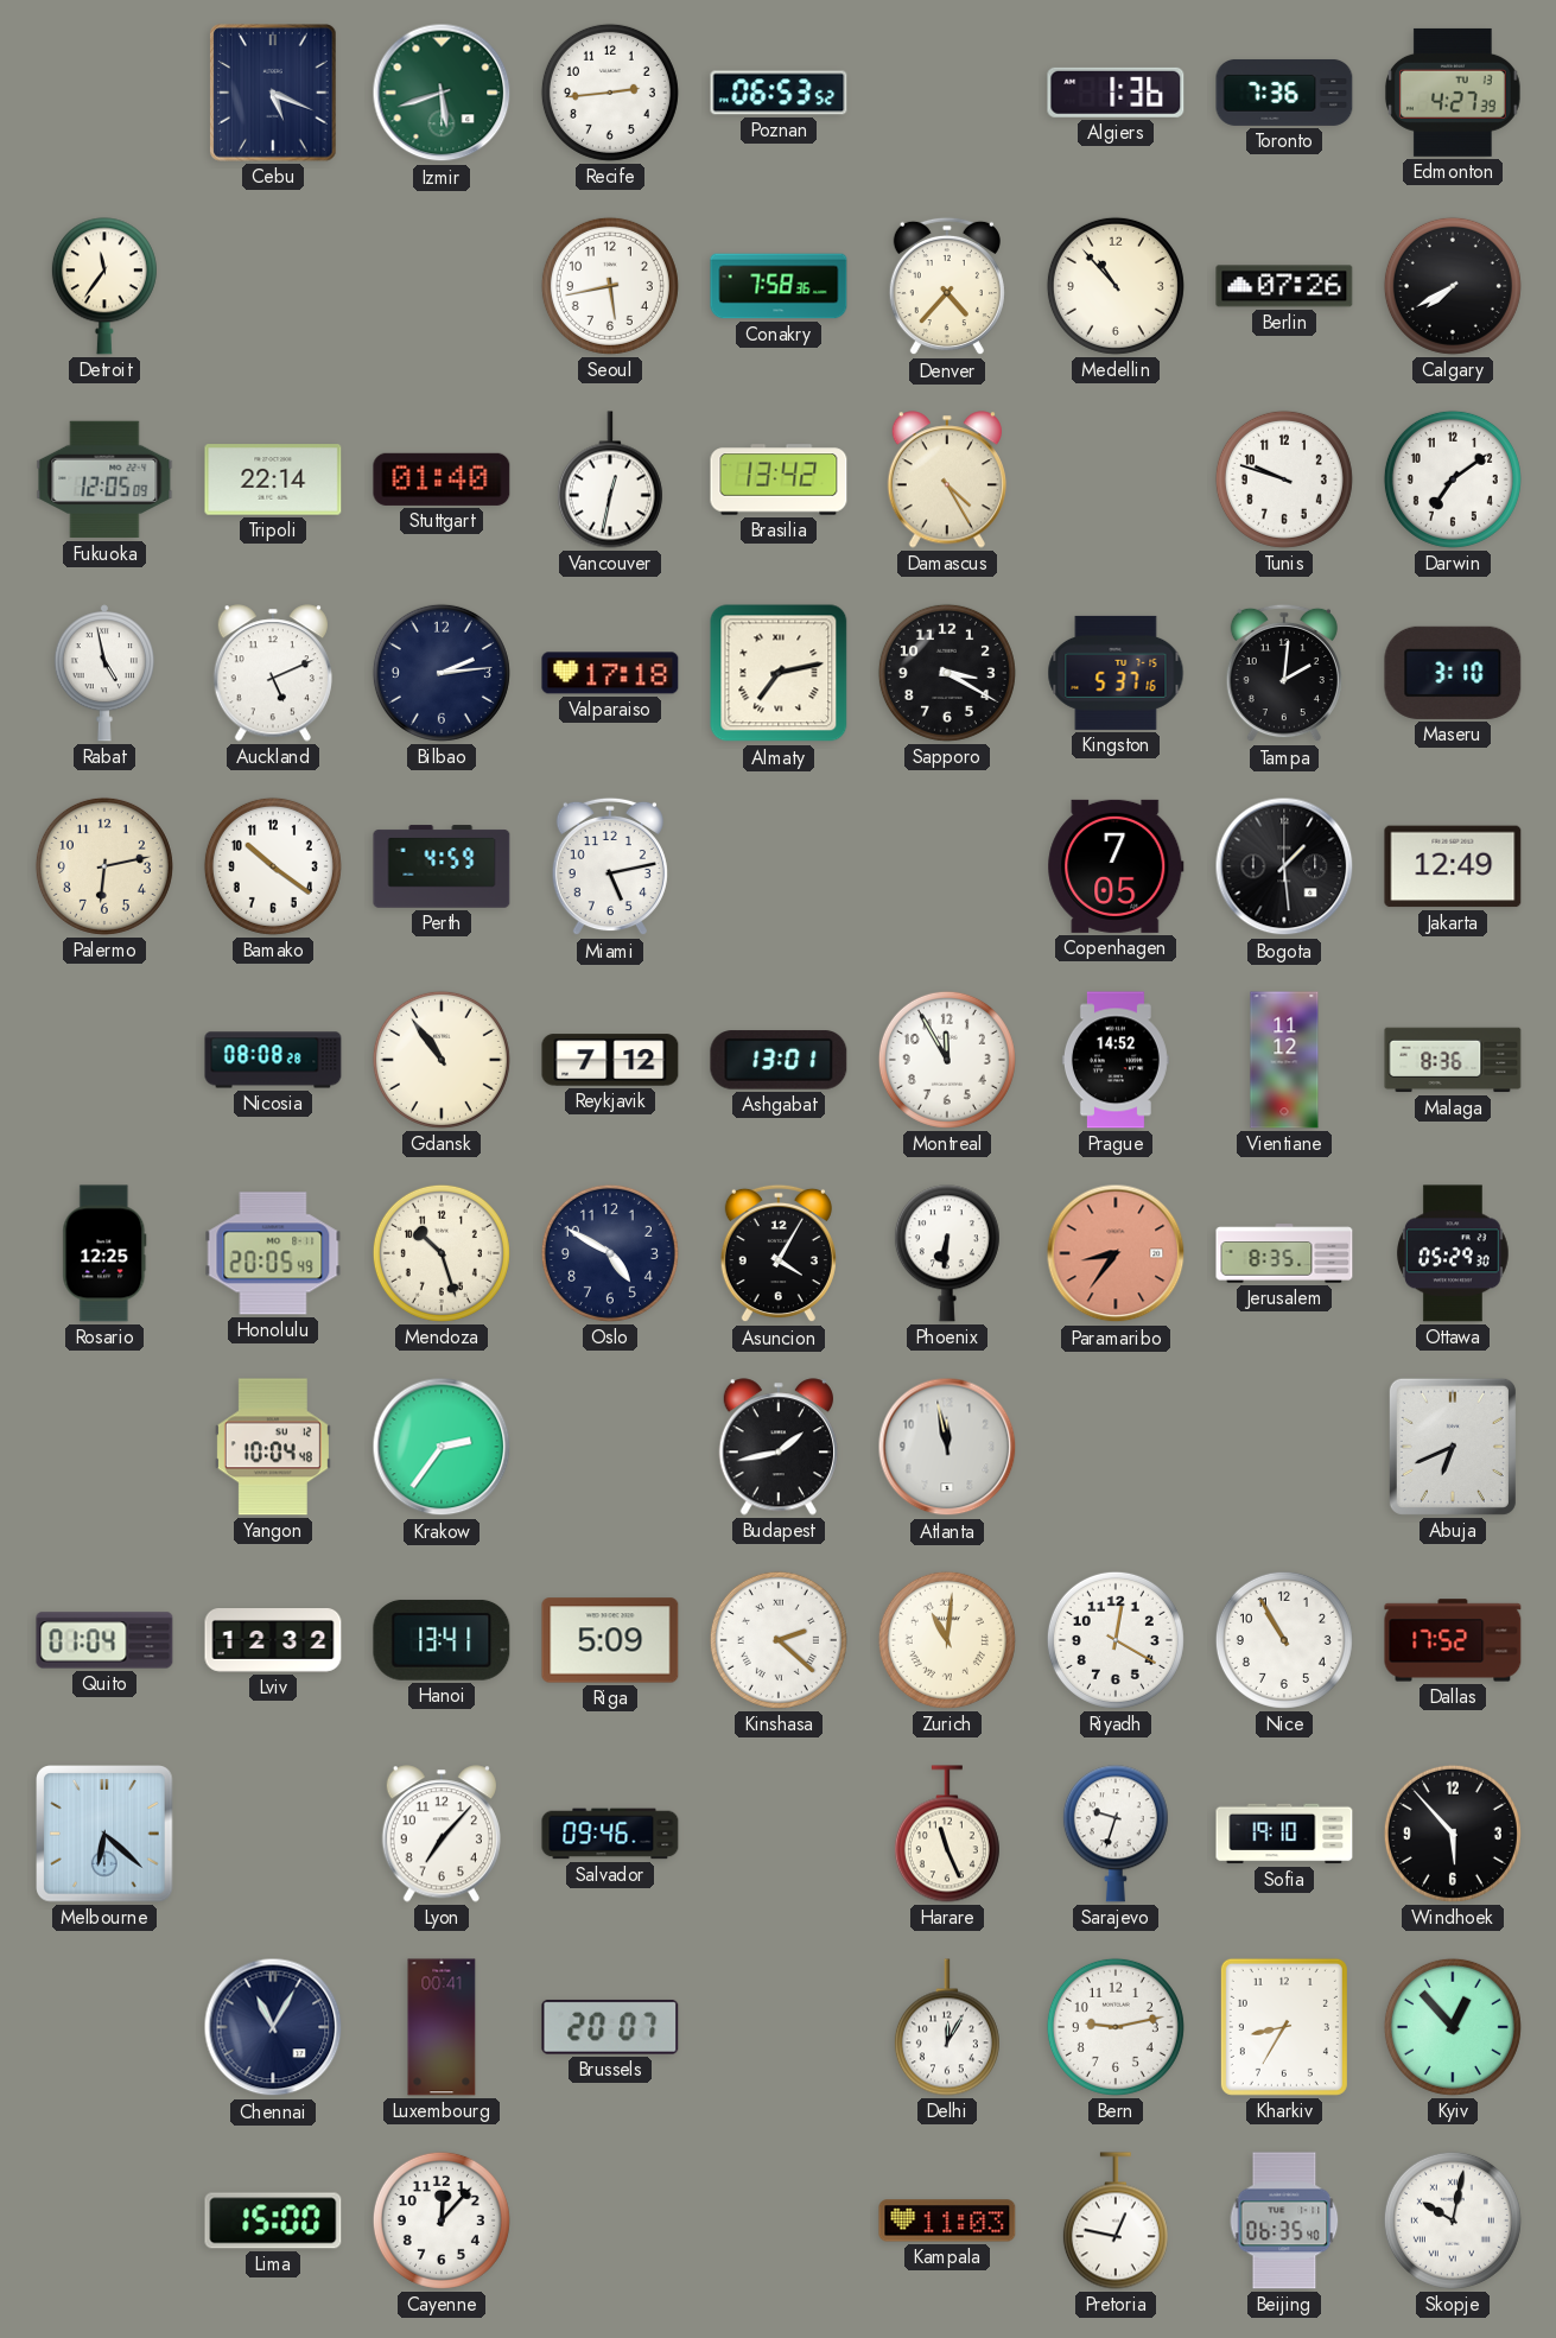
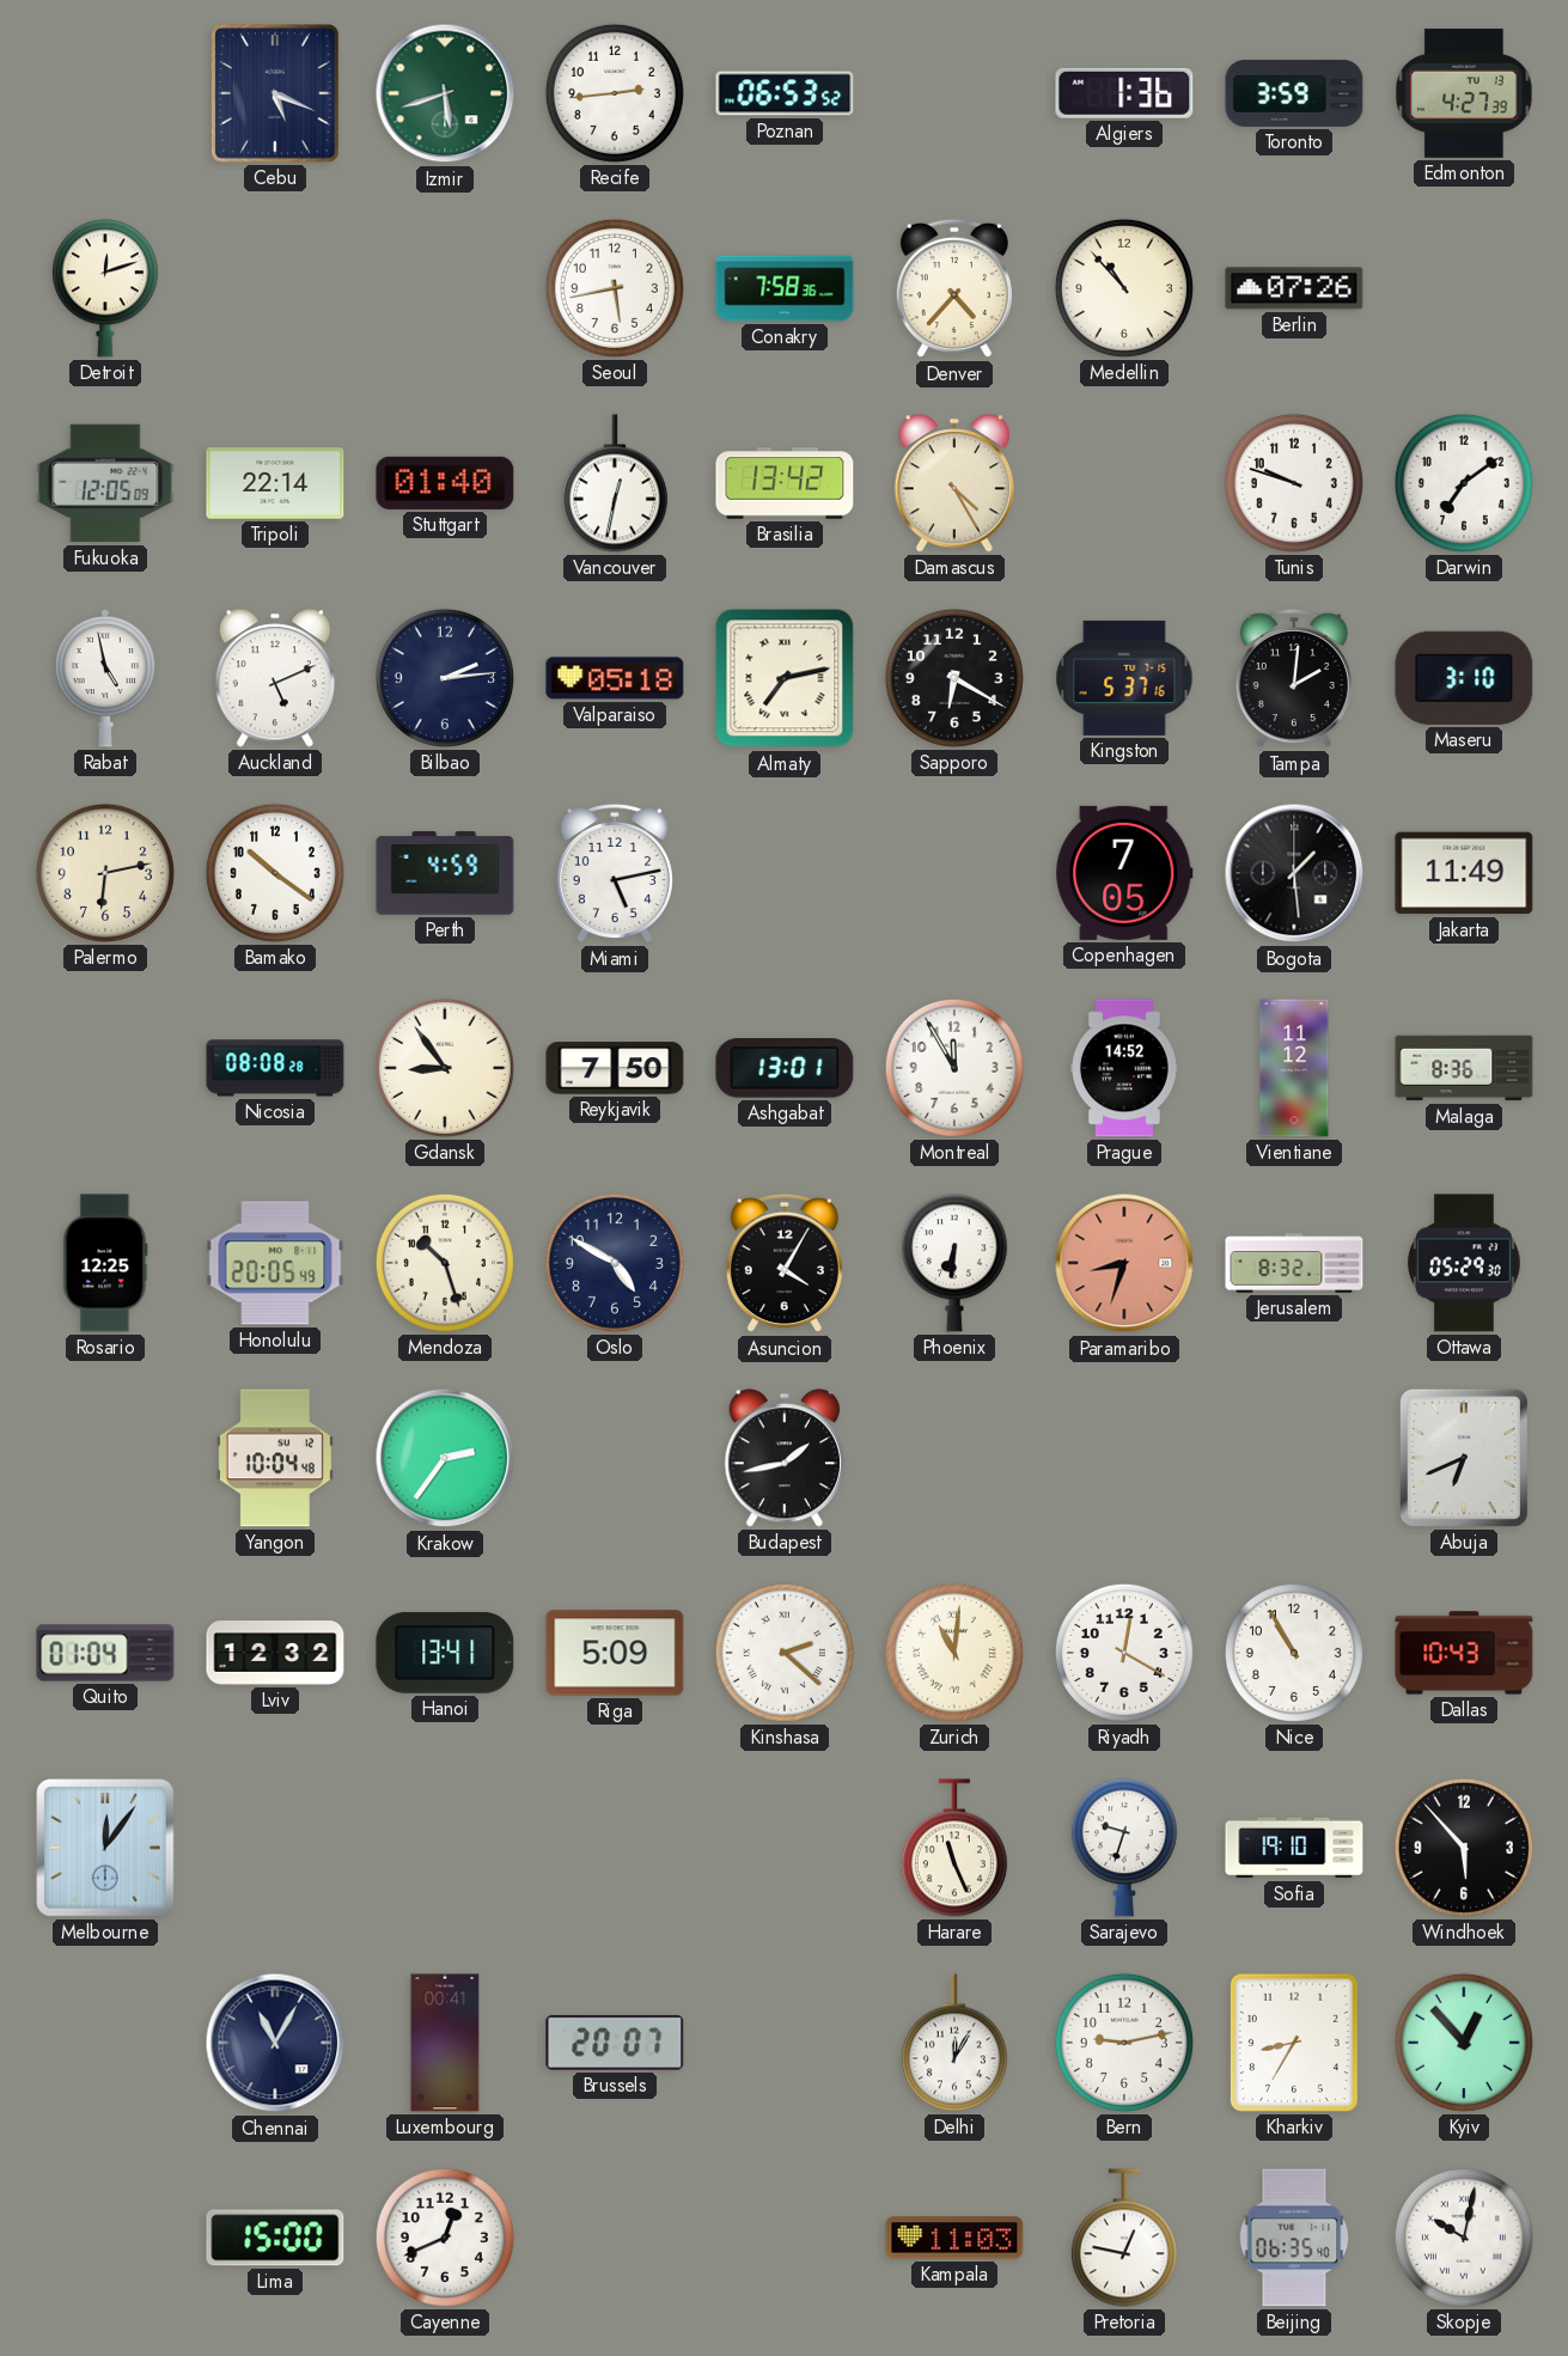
Toronto: 7:36 -> 3:59
Detroit: 11:36 -> 12:12
Calgary: 7:40 -> none
Valparaiso: 17:18 -> 05:18
Sapporo: 3:20 -> 6:20
Jakarta: 12:49 -> 11:49
Gdansk: 10:54 -> 8:54
Reykjavik: 7:12 -> 7:50
Paramaribo: 8:36 -> 8:33
Jerusalem: 8:35 -> 8:32
Atlanta: 11:58 -> none
Dallas: 17:52 -> 10:43
Melbourne: 6:22 -> 12:06
Lyon: 7:07 -> none
Salvador: 09:46 -> none
Cayenne: 12:07 -> 12:41
